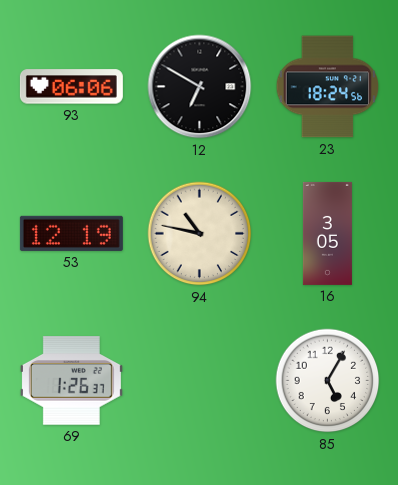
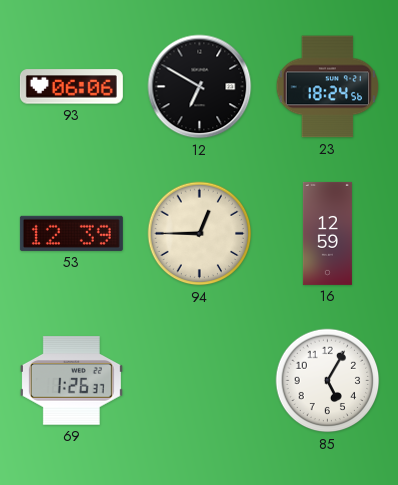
53: 12:19 -> 12:39
94: 10:47 -> 12:45
16: 3:05 -> 12:59
